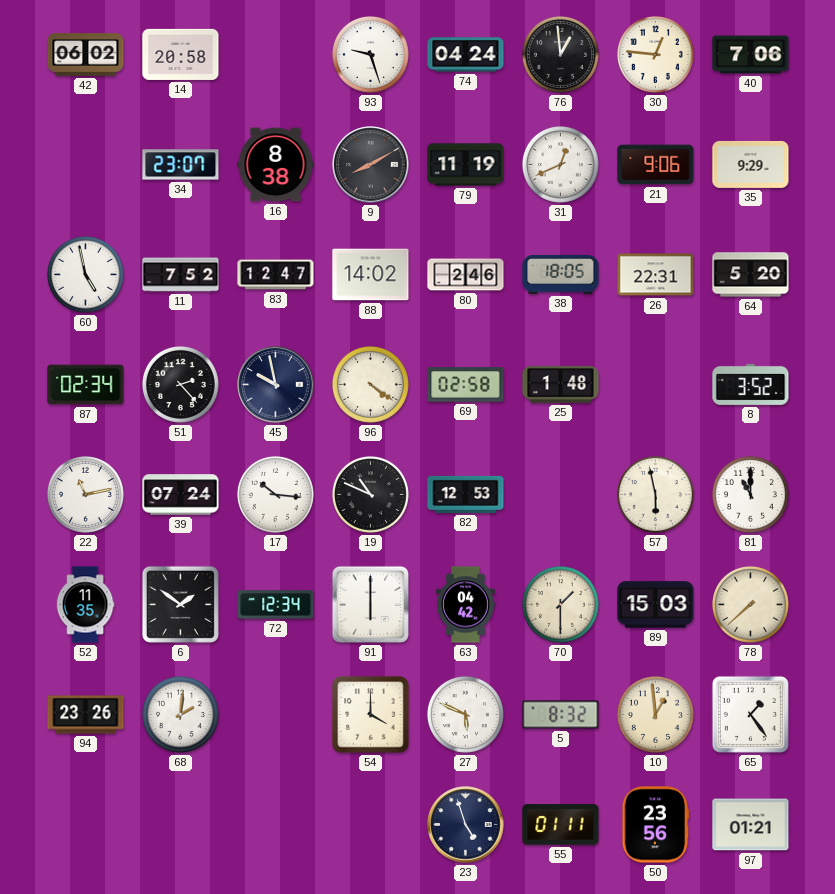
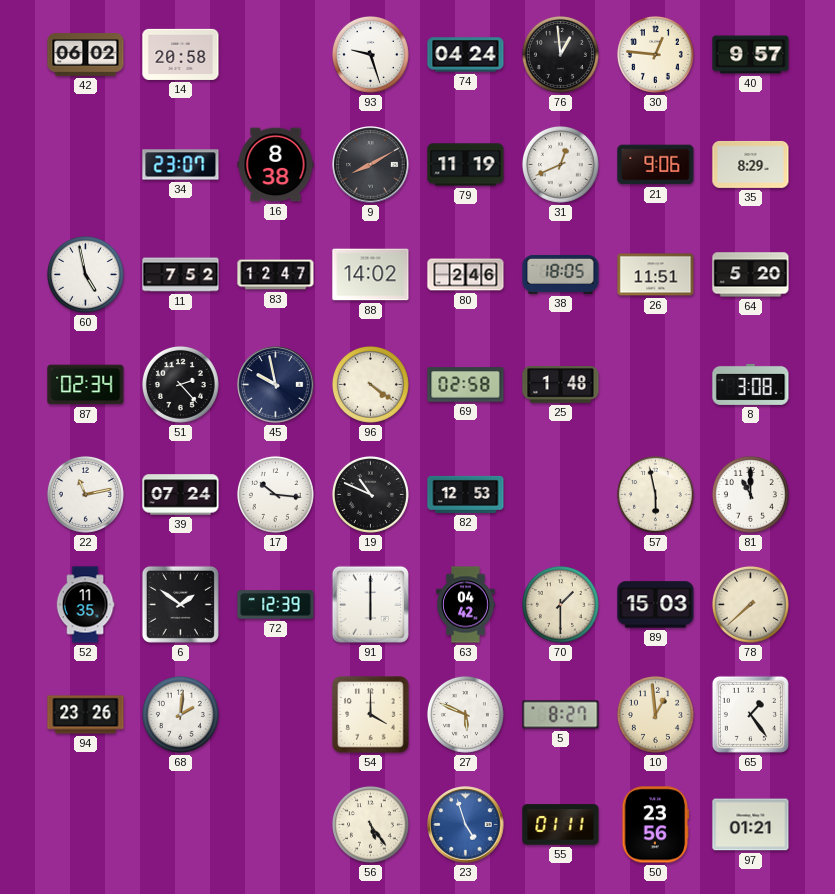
40: 7:06 -> 9:57
35: 9:29 -> 8:29
26: 22:31 -> 11:51
8: 3:52 -> 3:08
72: 12:34 -> 12:39
5: 8:32 -> 8:27
56: none -> 5:24
23 dial: navy -> blue
